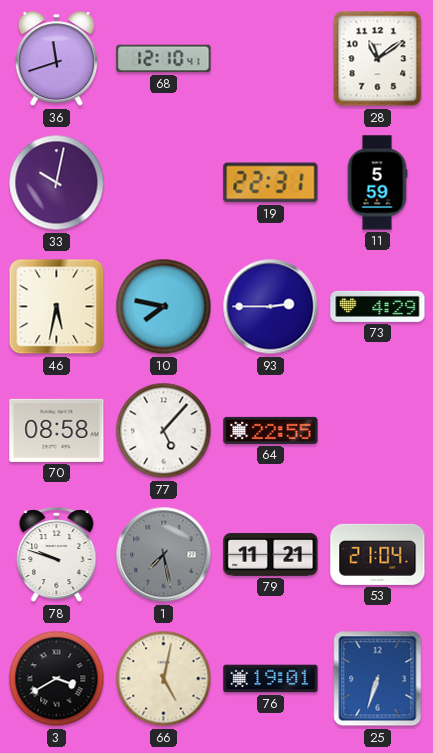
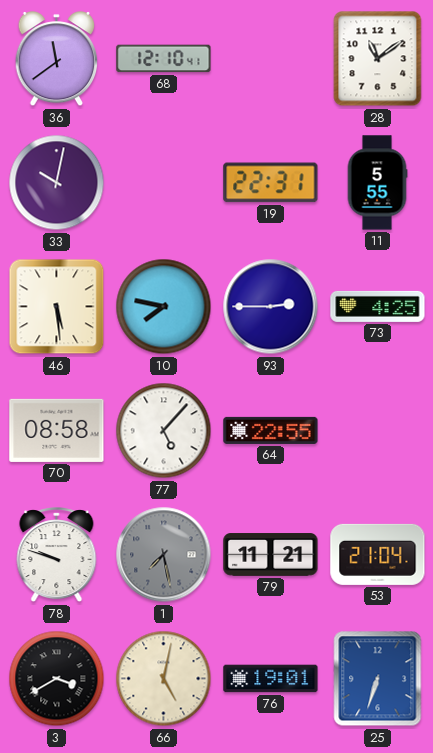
36: 11:42 -> 11:39
11: 5:59 -> 5:55
46: 5:32 -> 5:29
73: 4:29 -> 4:25
